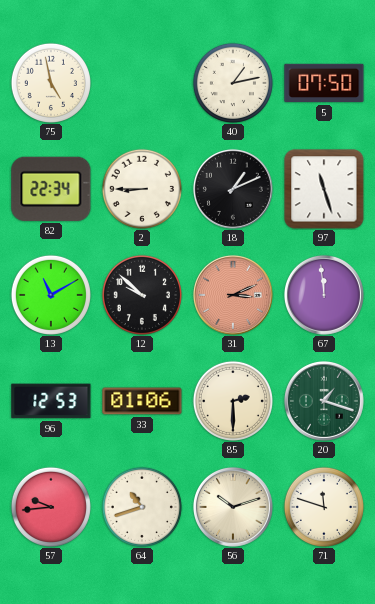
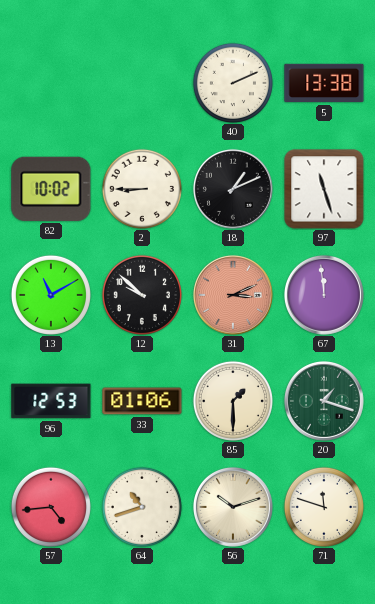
75: 4:58 -> none
40: 1:13 -> 2:11
5: 07:50 -> 13:38
82: 22:34 -> 10:02
85: 2:30 -> 1:30
57: 9:44 -> 4:44
